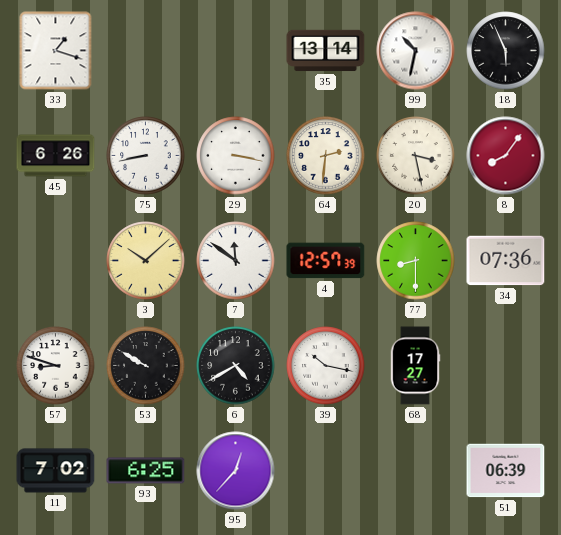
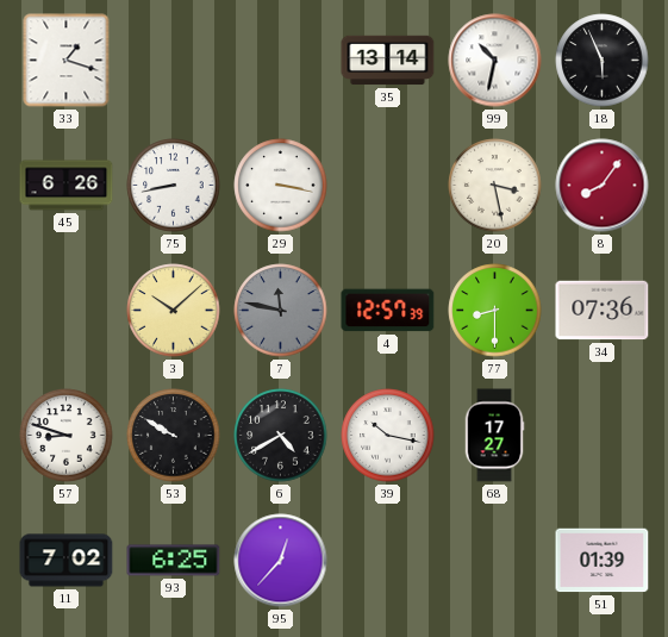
64: 2:31 -> none
7: 11:51 -> 11:47
7 dial: white -> grey
51: 06:39 -> 01:39
